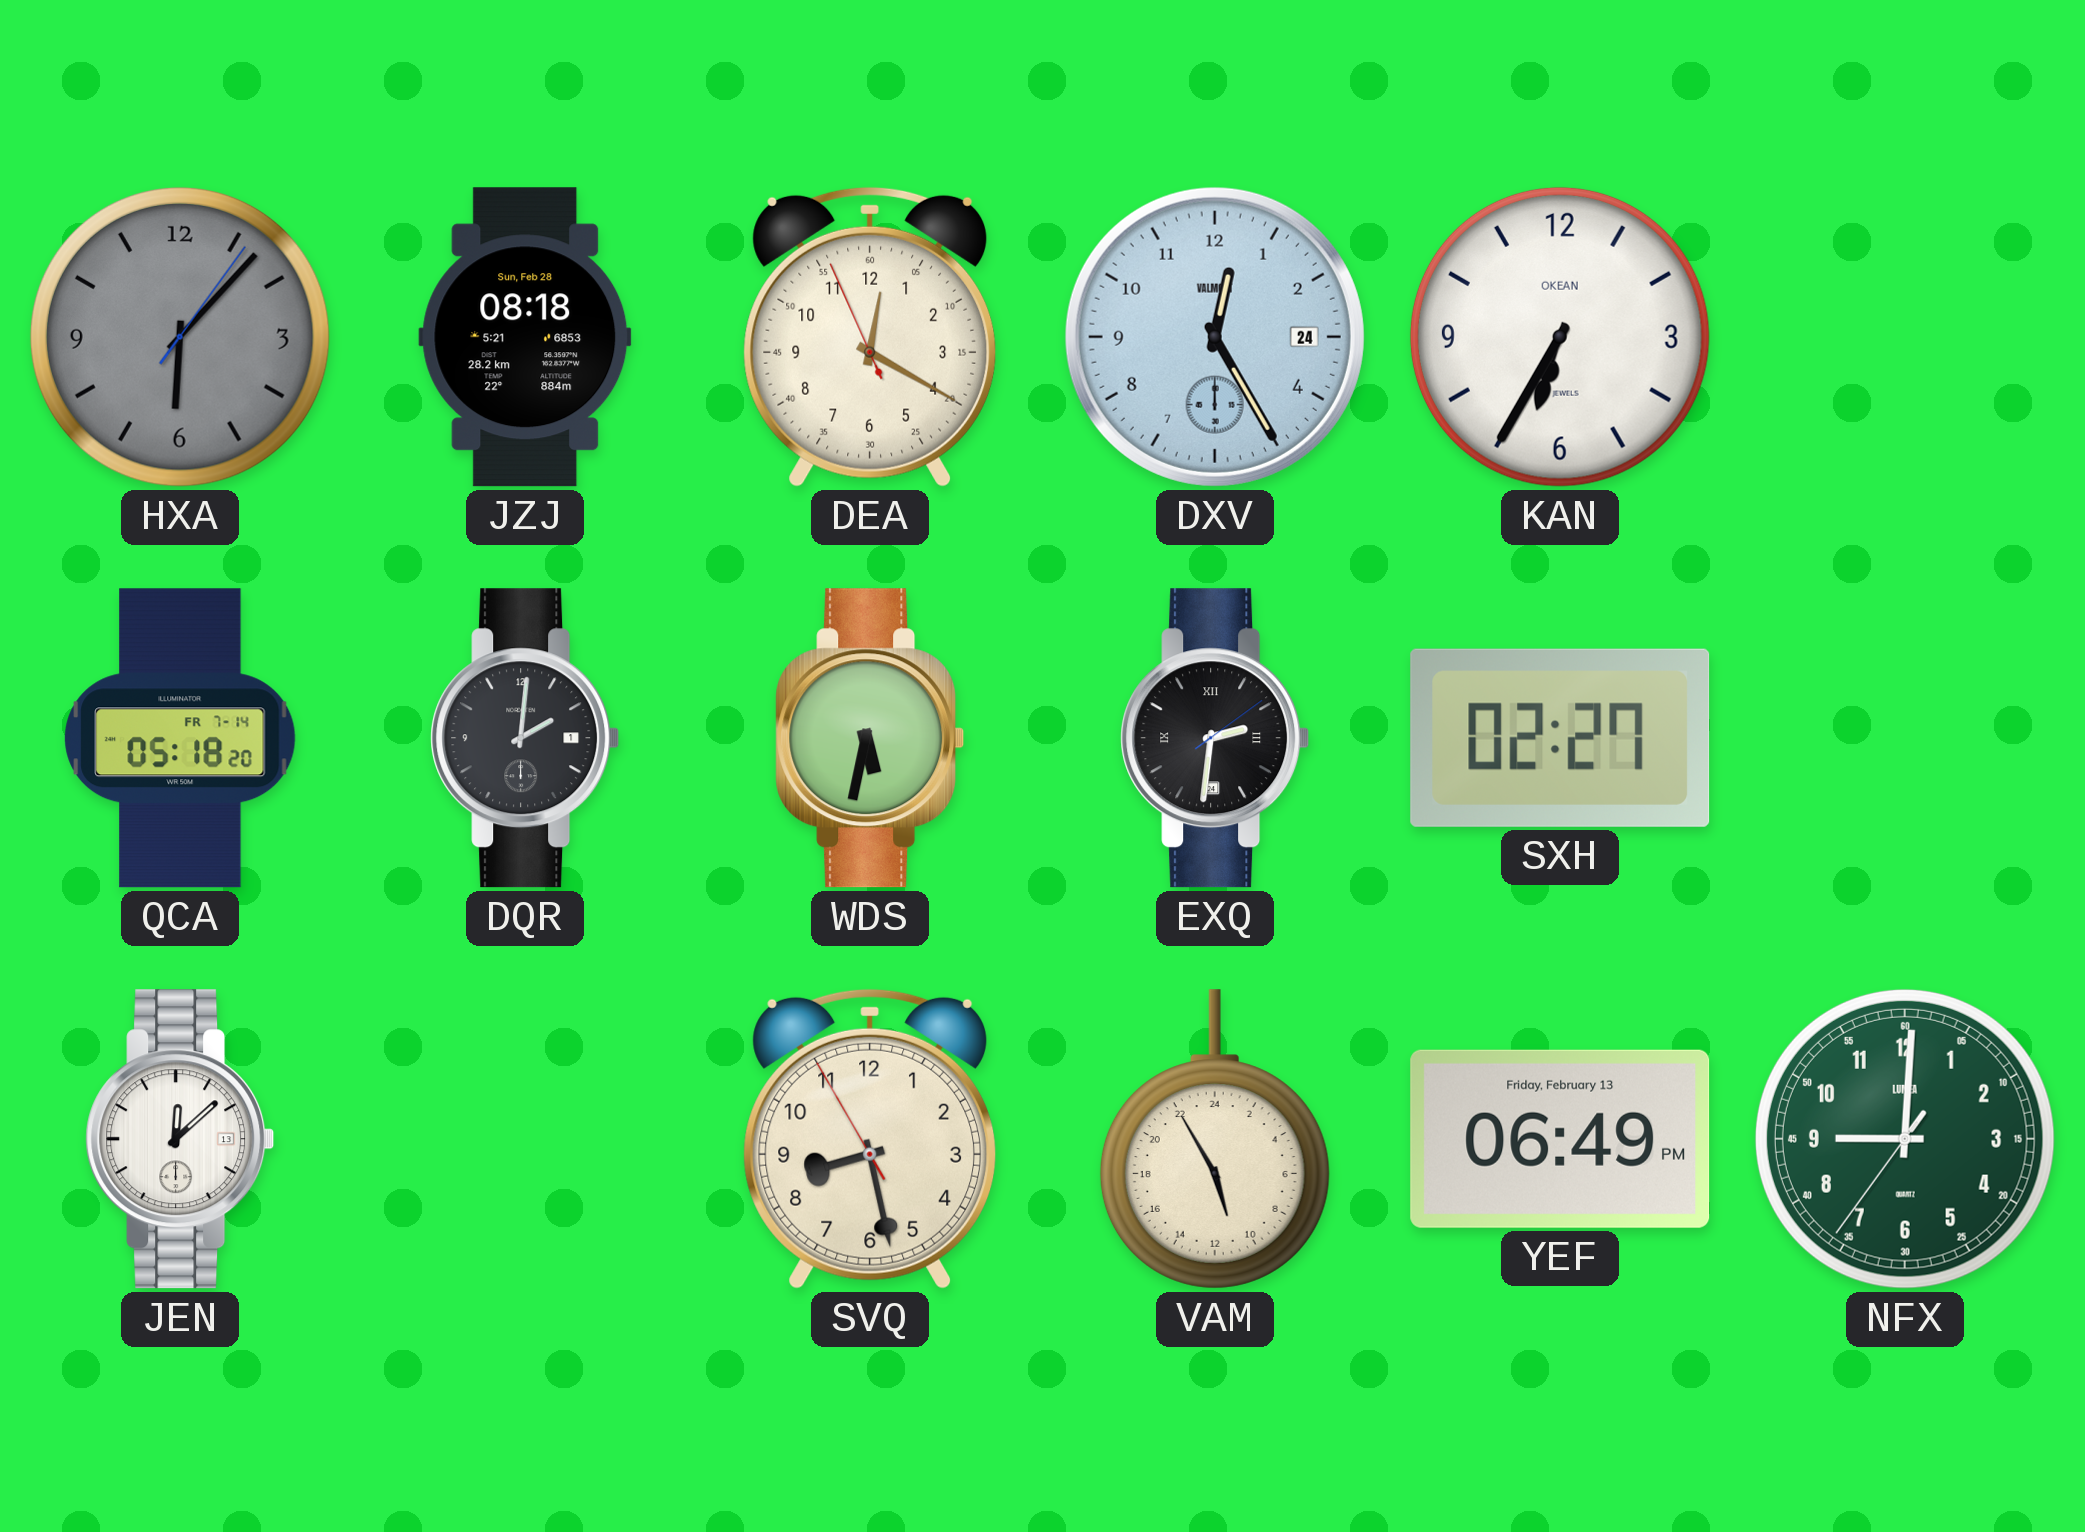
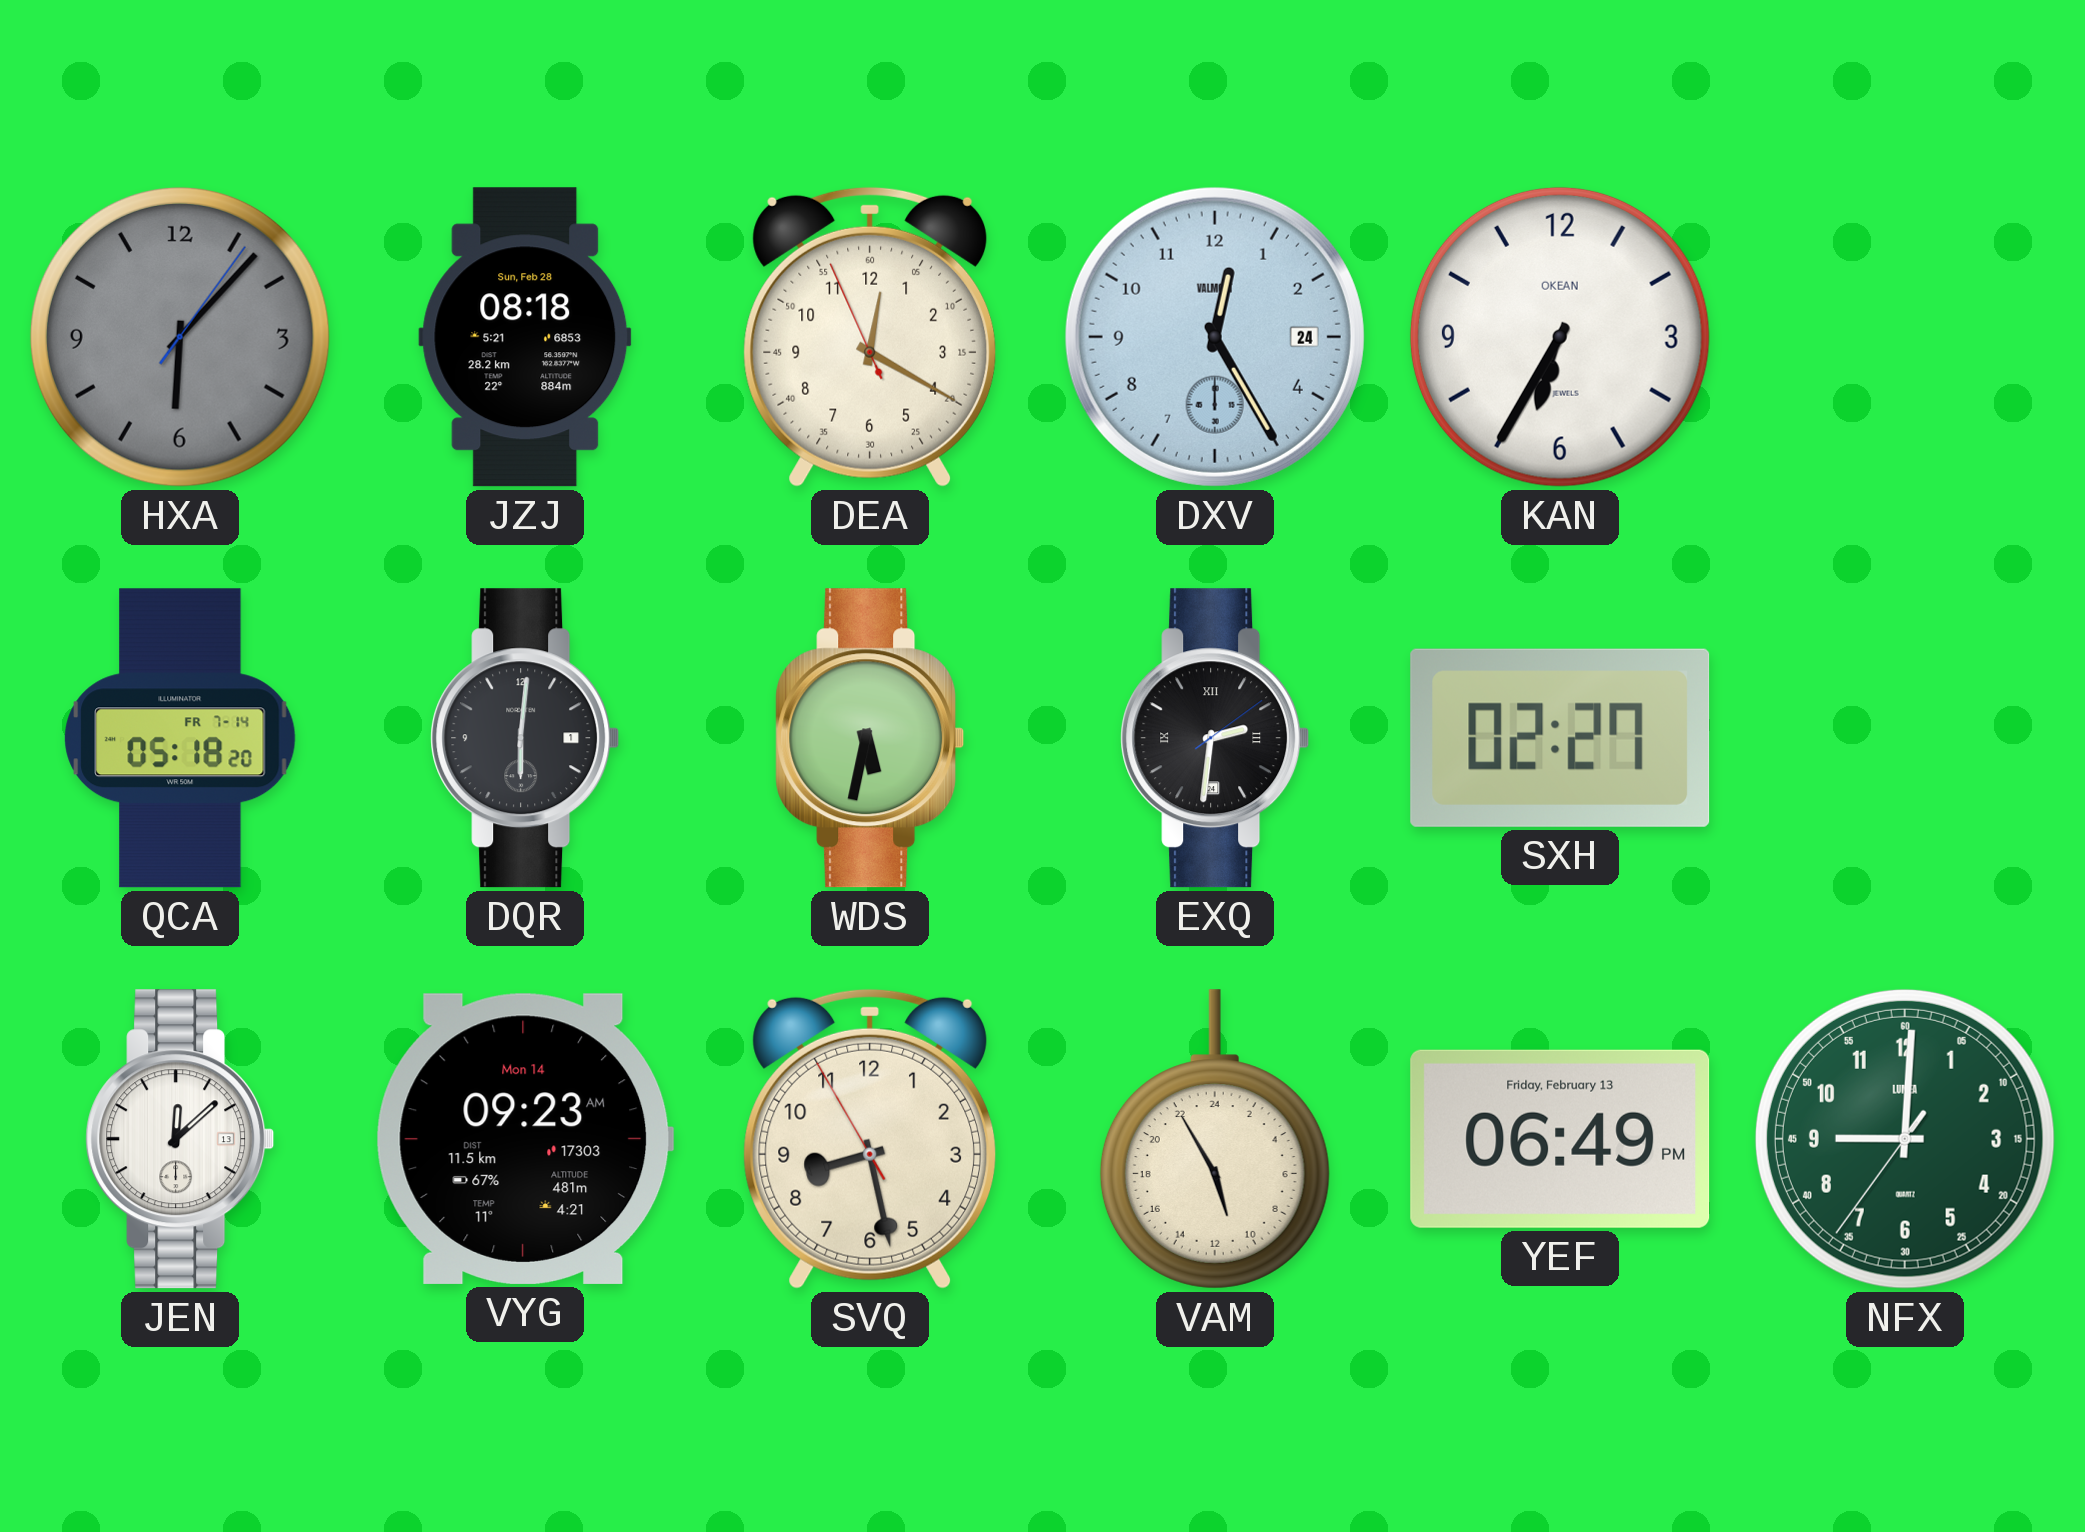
DQR: 2:01 -> 6:01
VYG: none -> 09:23
